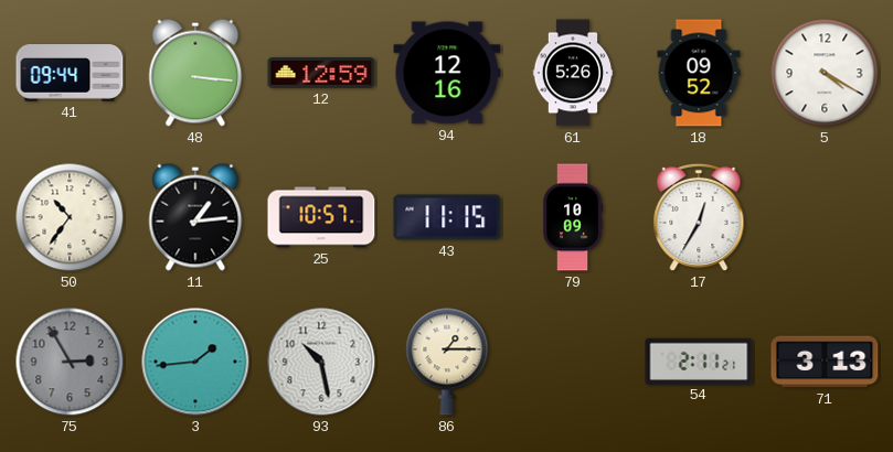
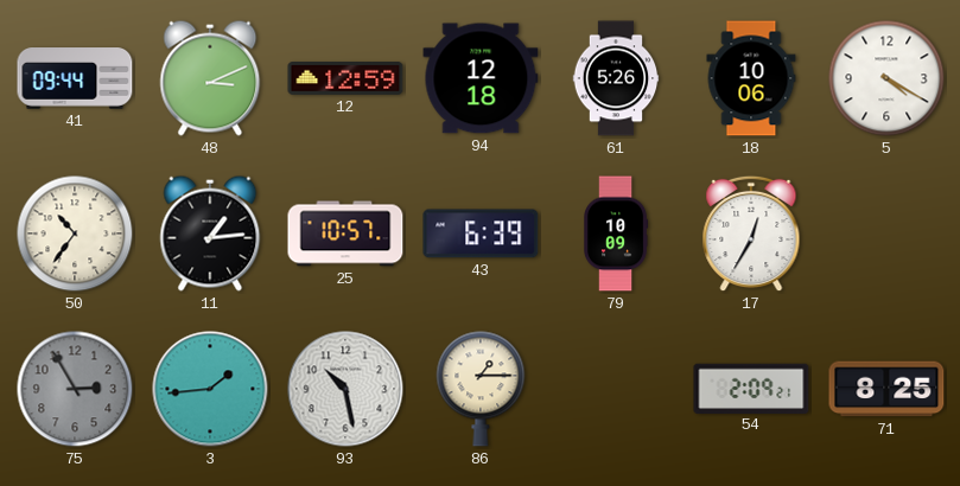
48: 3:16 -> 3:11
94: 12:16 -> 12:18
18: 09:52 -> 10:06
43: 11:15 -> 6:39
54: 2:11 -> 2:09
71: 3:13 -> 8:25
